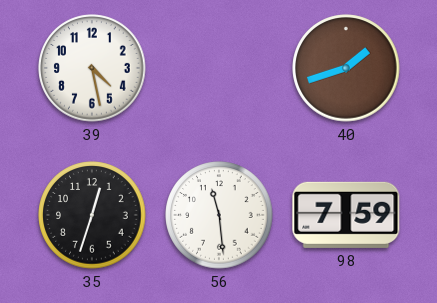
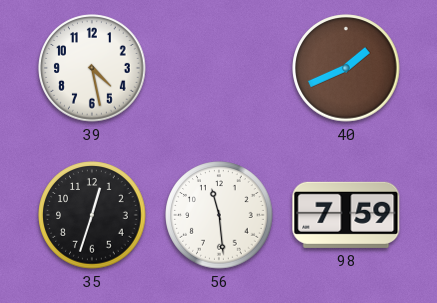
40: 1:42 -> 1:41
